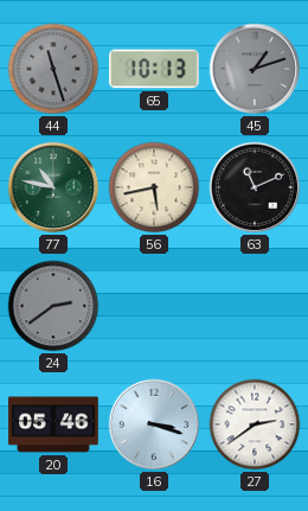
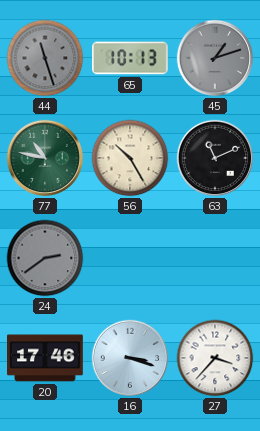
56: 5:43 -> 10:25
20: 05:46 -> 17:46
27: 2:39 -> 3:37
